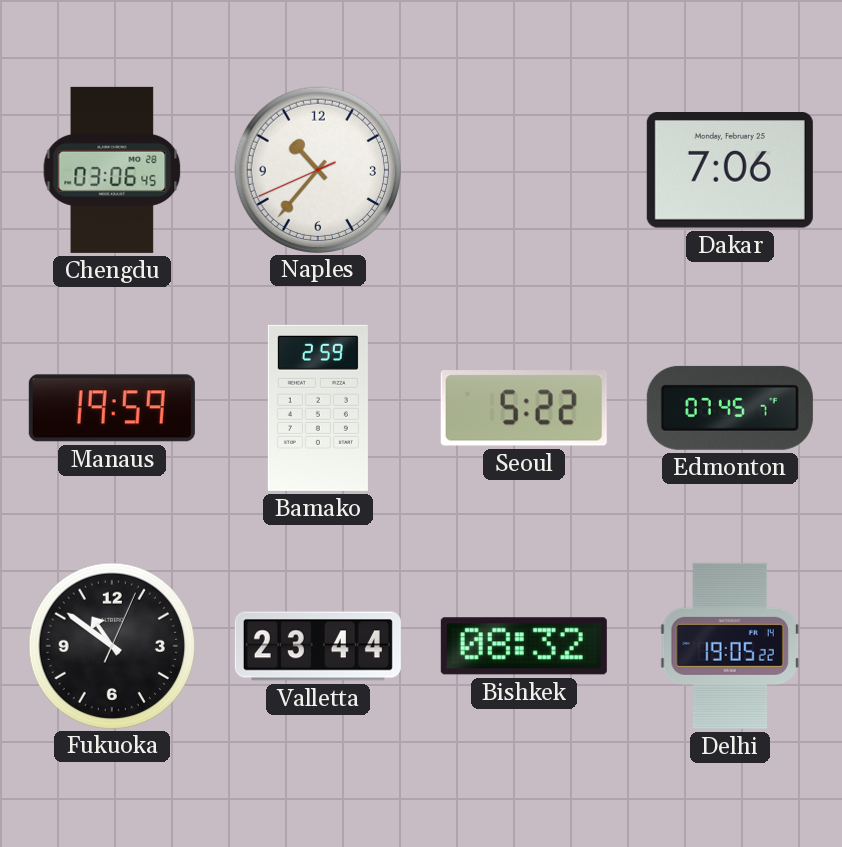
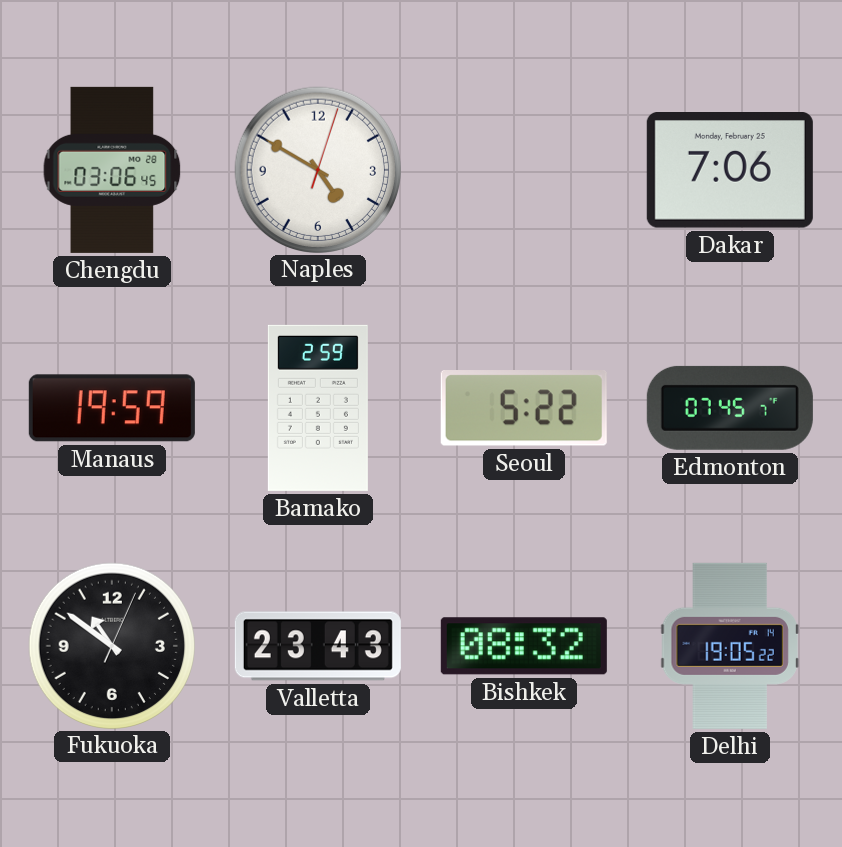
Naples: 10:36 -> 4:50
Valletta: 23:44 -> 23:43
